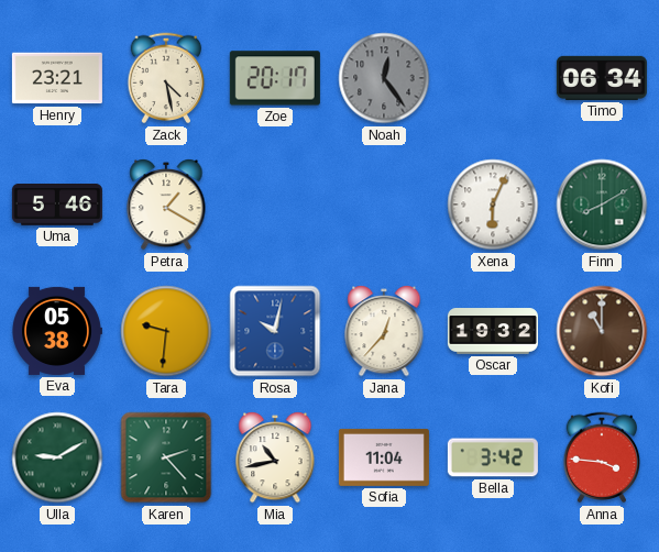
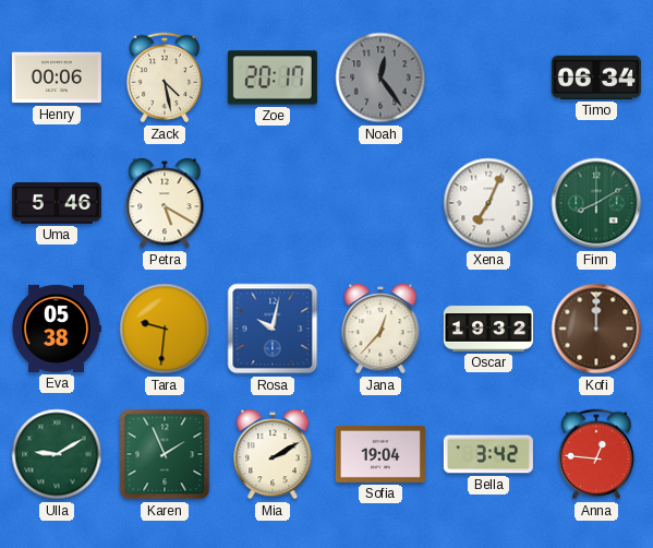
Henry: 23:21 -> 00:06
Petra: 1:20 -> 5:20
Xena: 6:04 -> 7:04
Kofi: 11:00 -> 12:00
Karen: 2:23 -> 1:56
Mia: 10:43 -> 2:10
Sofia: 11:04 -> 19:04
Anna: 3:46 -> 12:46
